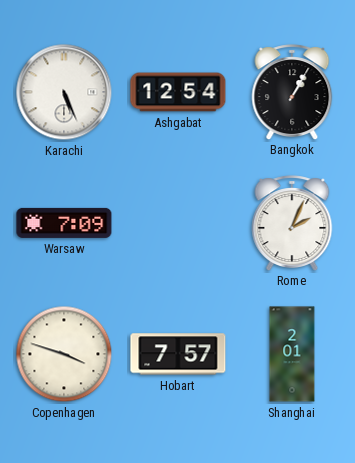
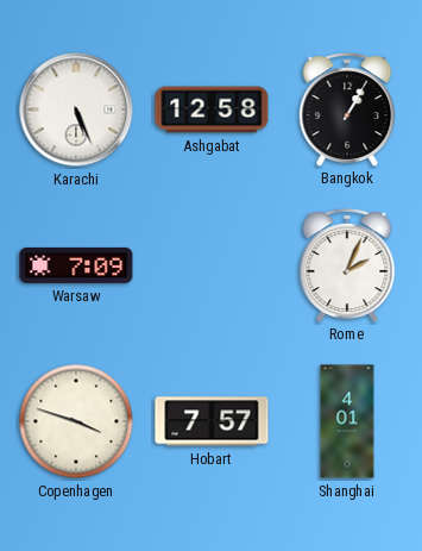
Ashgabat: 12:54 -> 12:58
Shanghai: 2:01 -> 4:01
